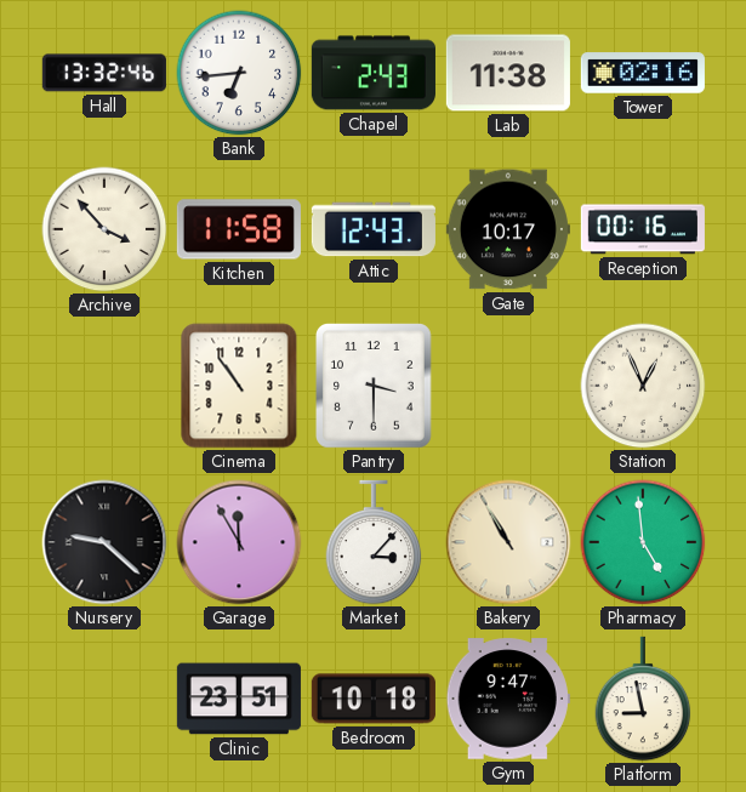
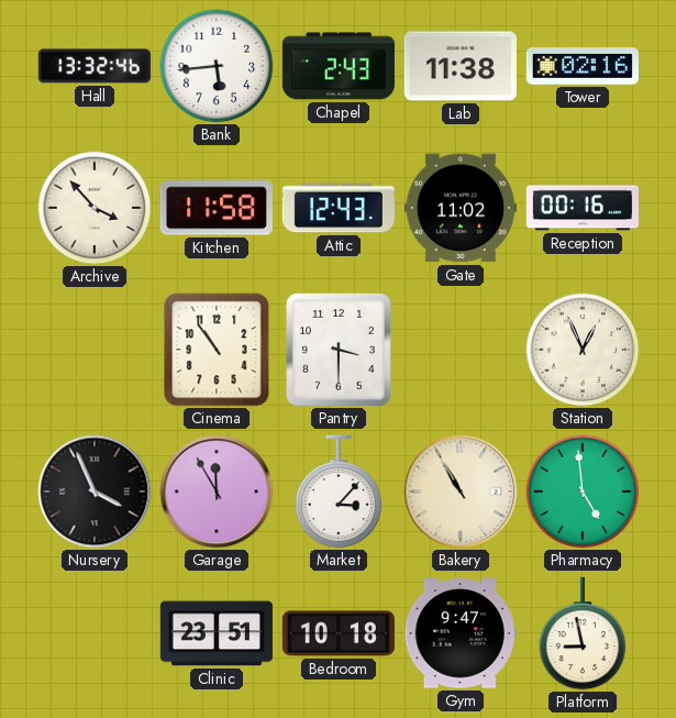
Bank: 6:44 -> 5:44
Gate: 10:17 -> 11:02
Nursery: 9:22 -> 3:56
